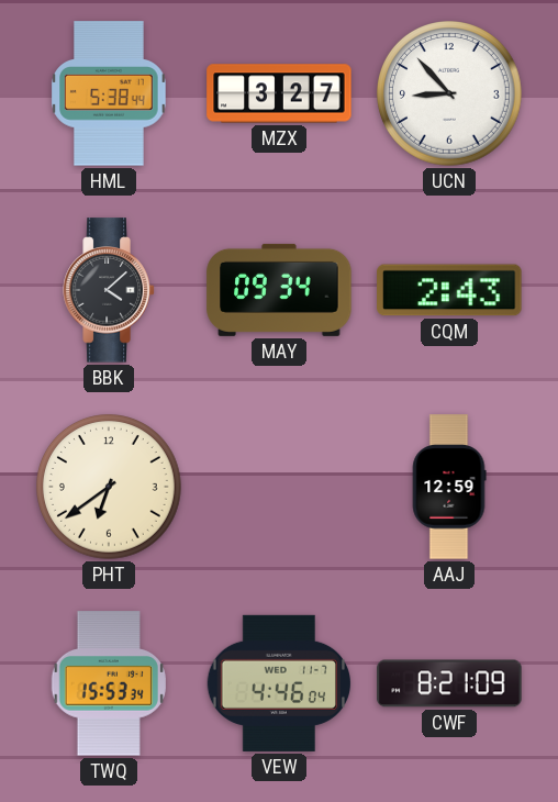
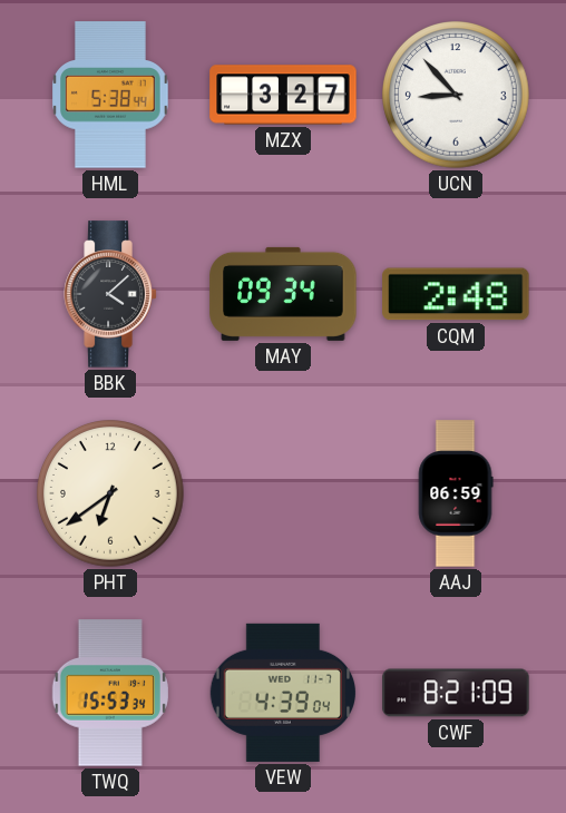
CQM: 2:43 -> 2:48
AAJ: 12:59 -> 06:59
VEW: 4:46 -> 4:39
